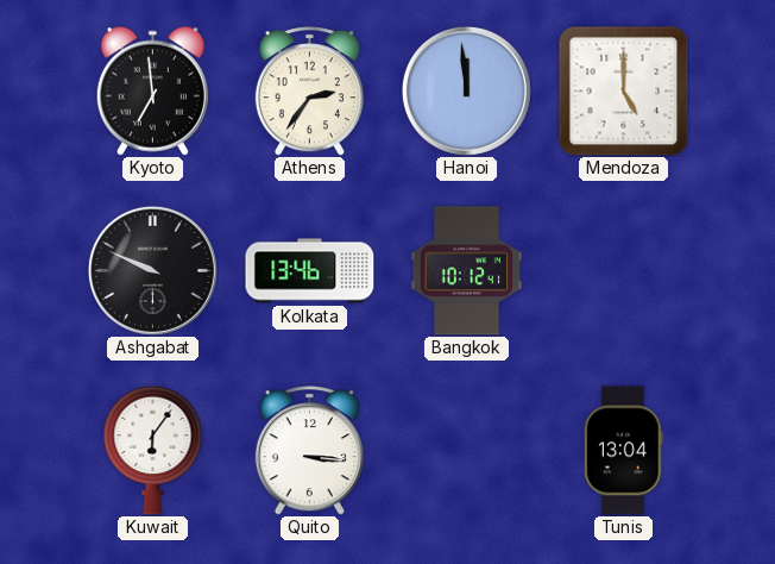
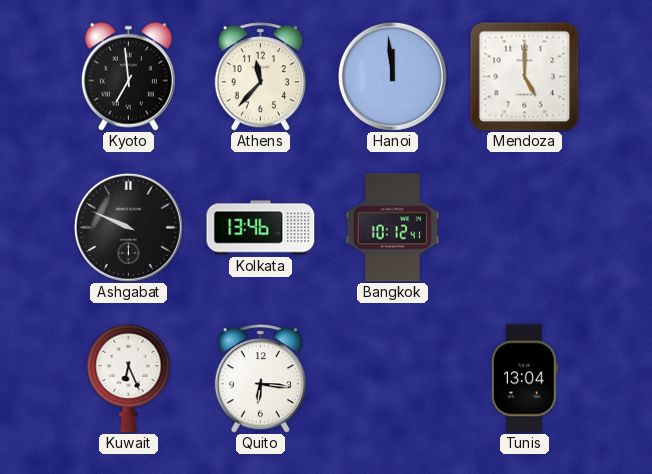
Athens: 2:36 -> 11:37
Kuwait: 6:06 -> 6:26
Quito: 3:16 -> 6:16
